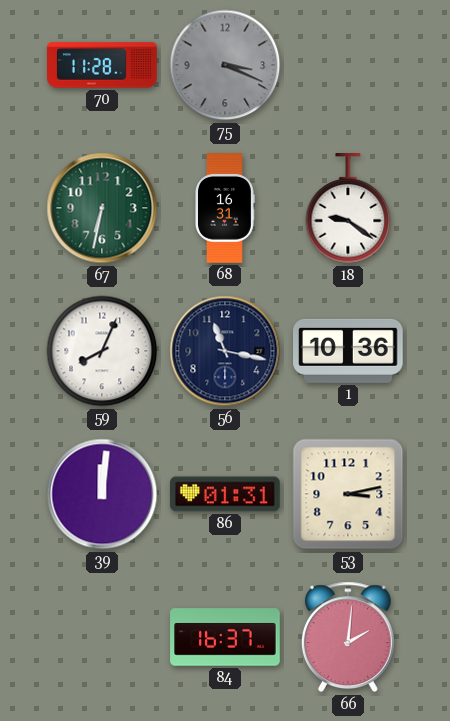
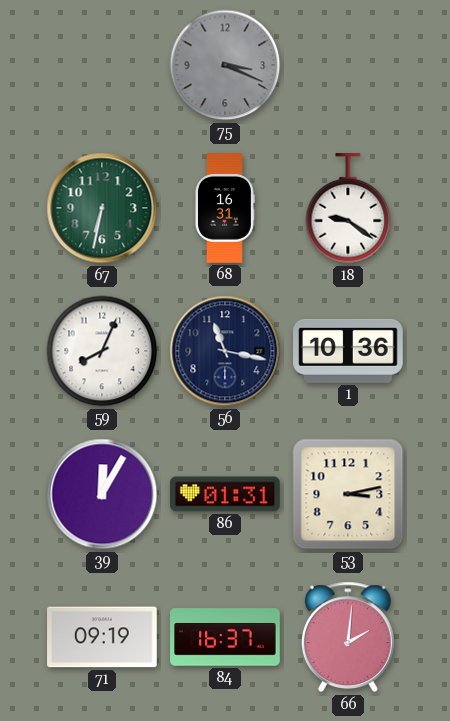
70: 11:28 -> none
39: 12:01 -> 12:05
71: none -> 09:19
